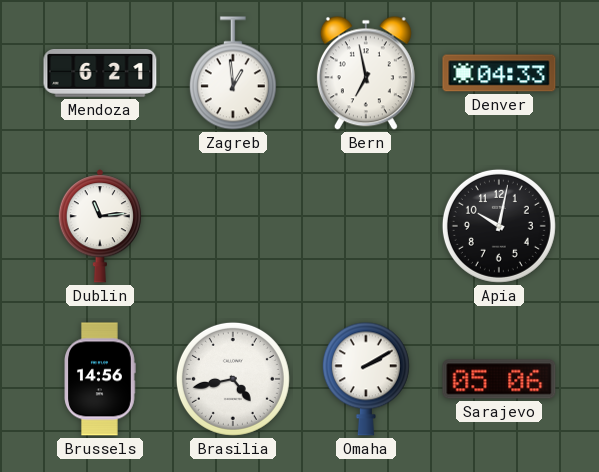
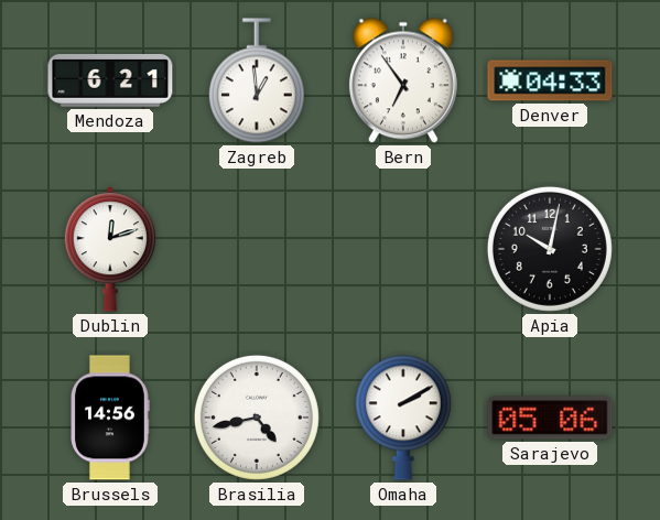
Bern: 6:58 -> 6:54
Dublin: 11:14 -> 12:12
